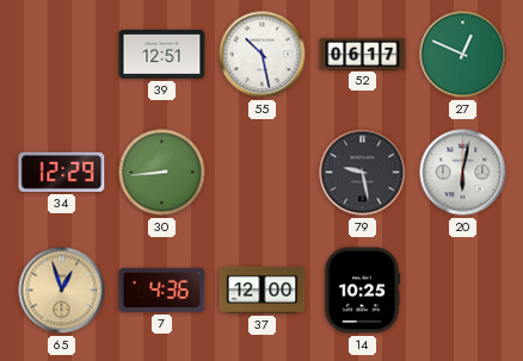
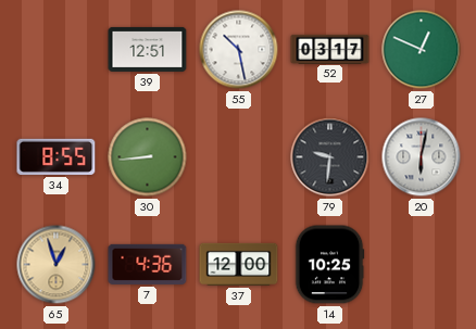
52: 06:17 -> 03:17
34: 12:29 -> 8:55
79: 9:28 -> 9:31
